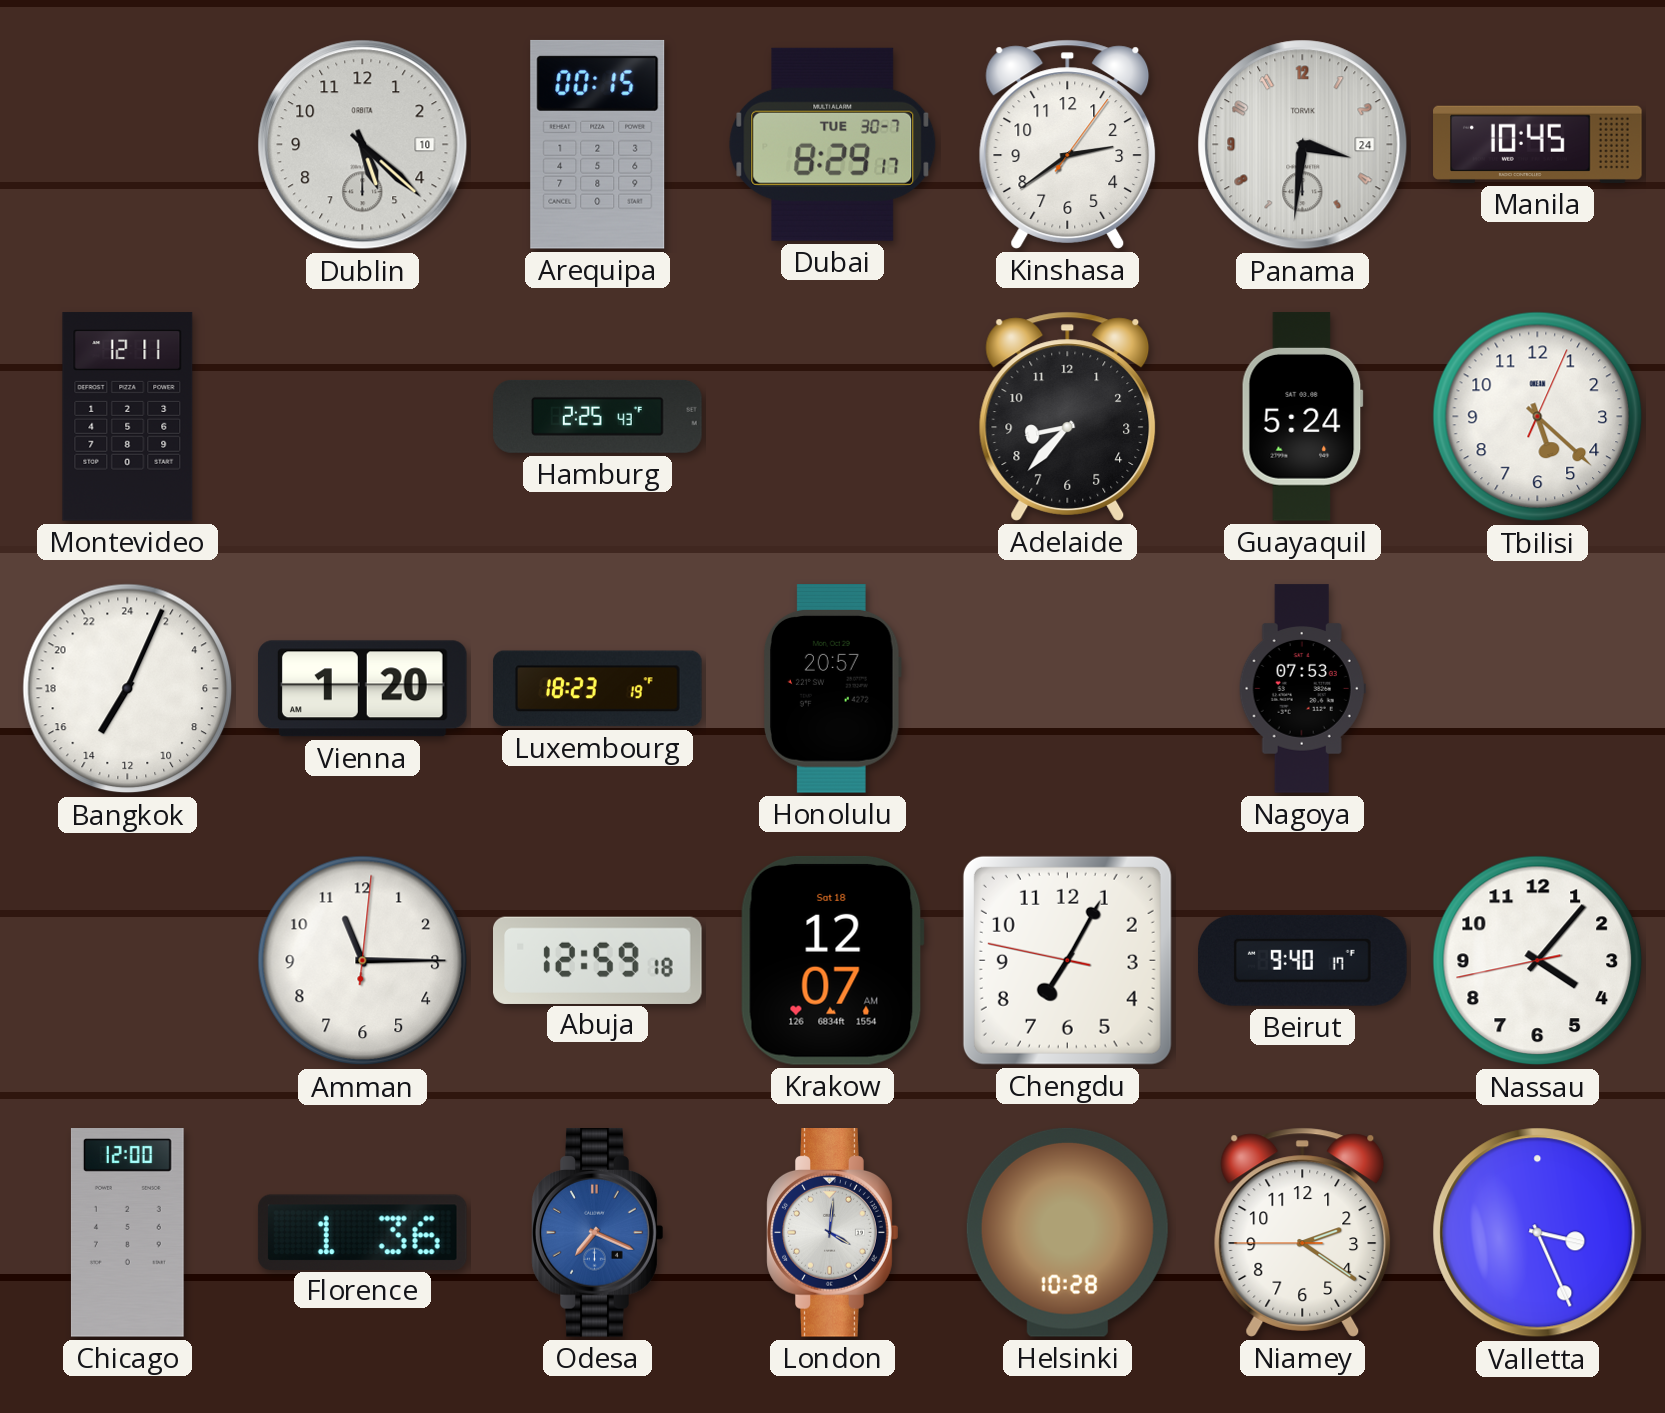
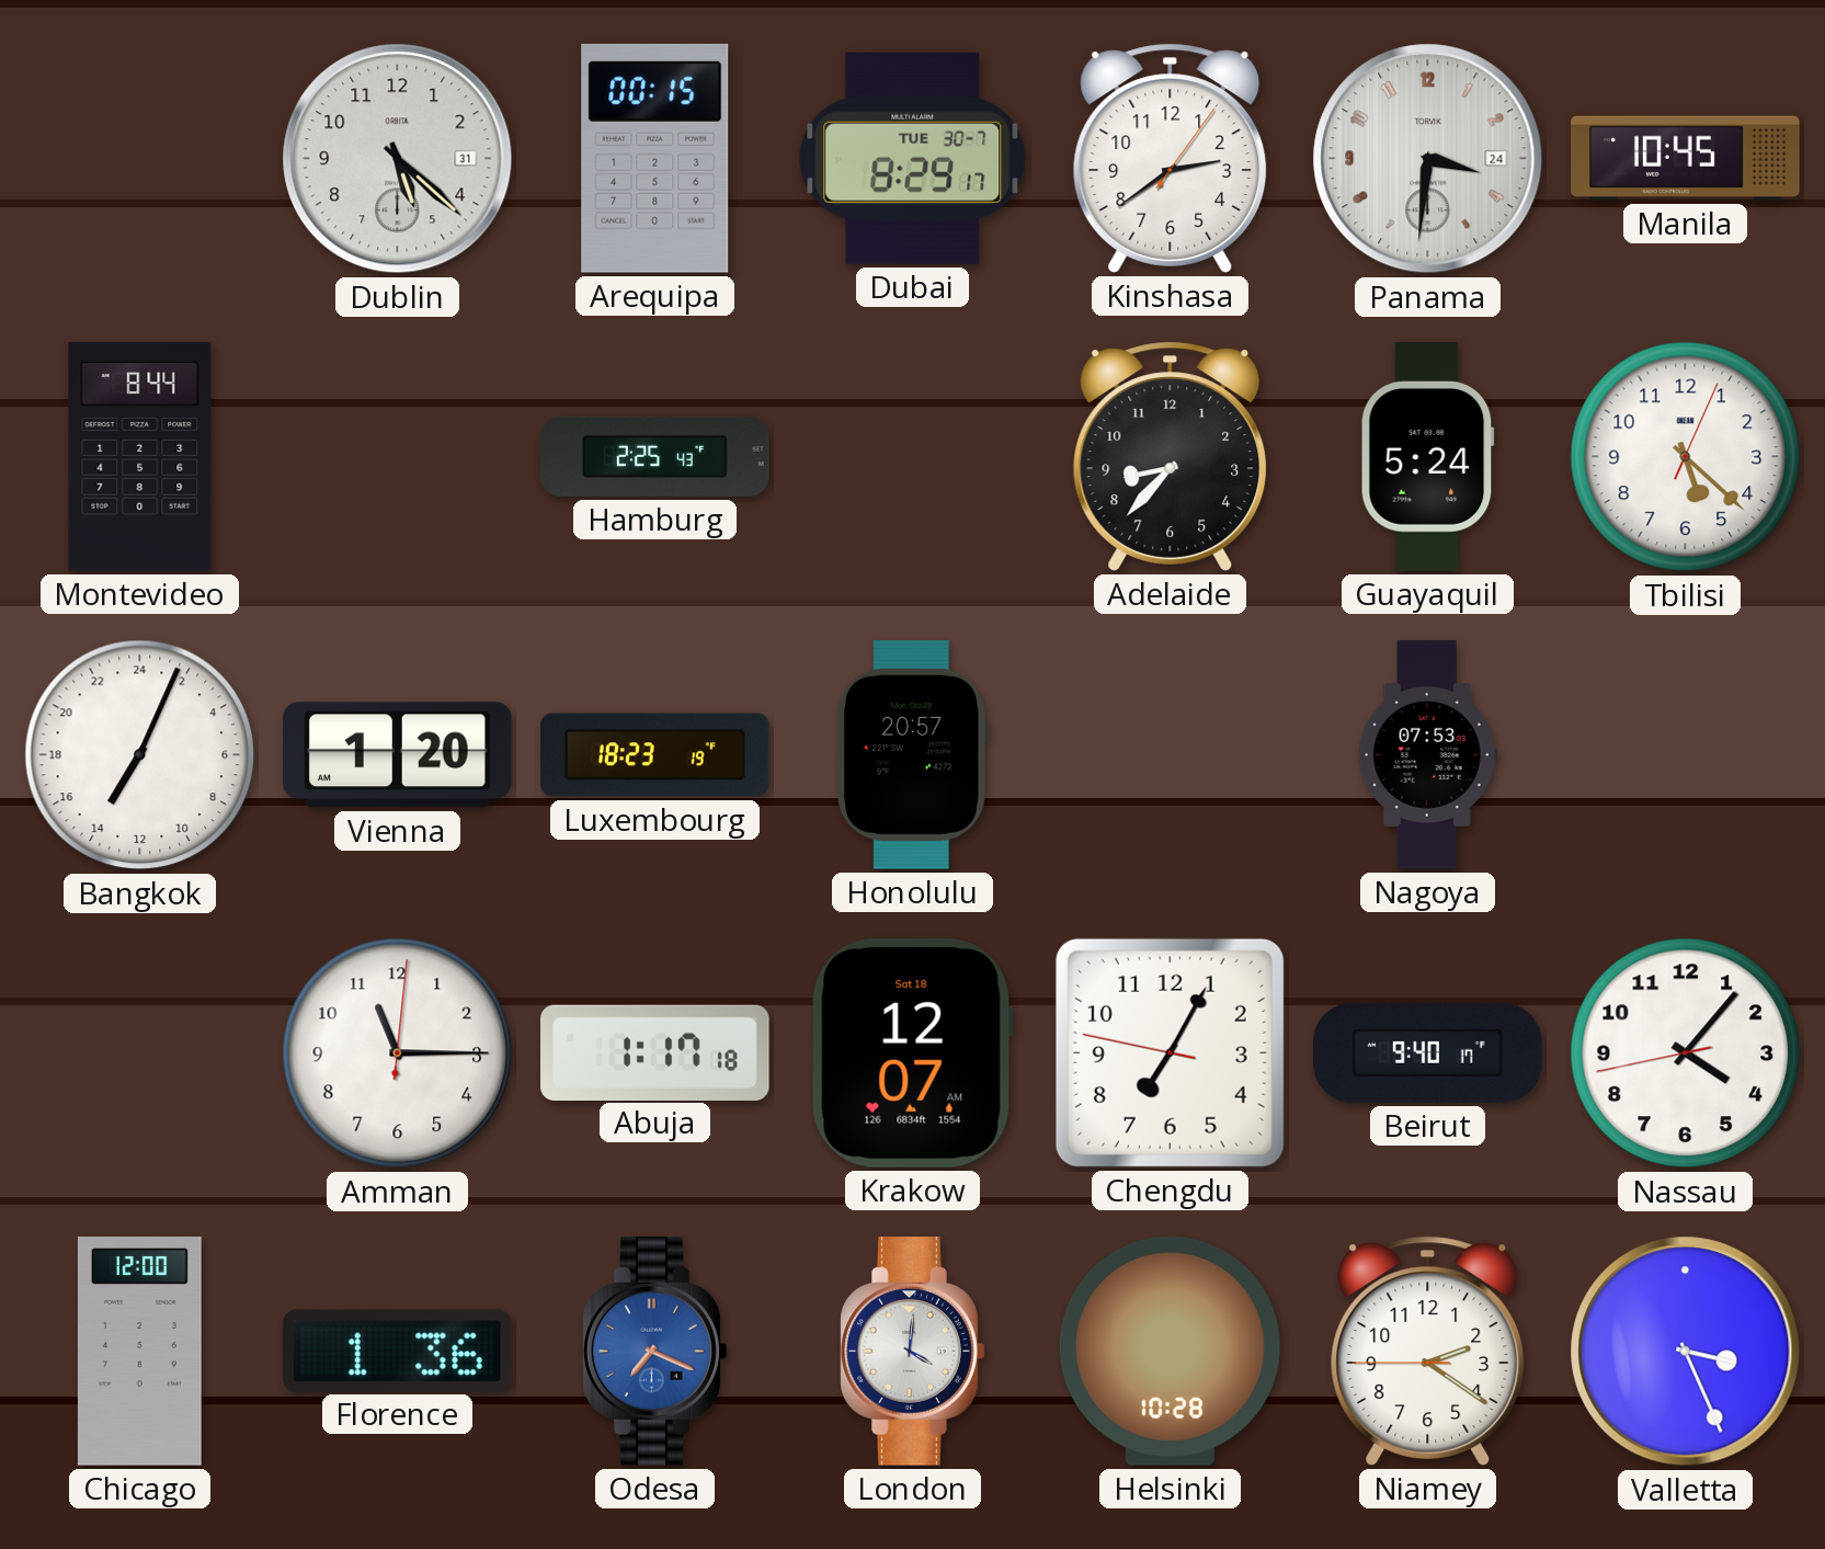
Dublin date: 10 -> 31
Montevideo: 12:11 -> 8:44
Abuja: 12:59 -> 1:17
